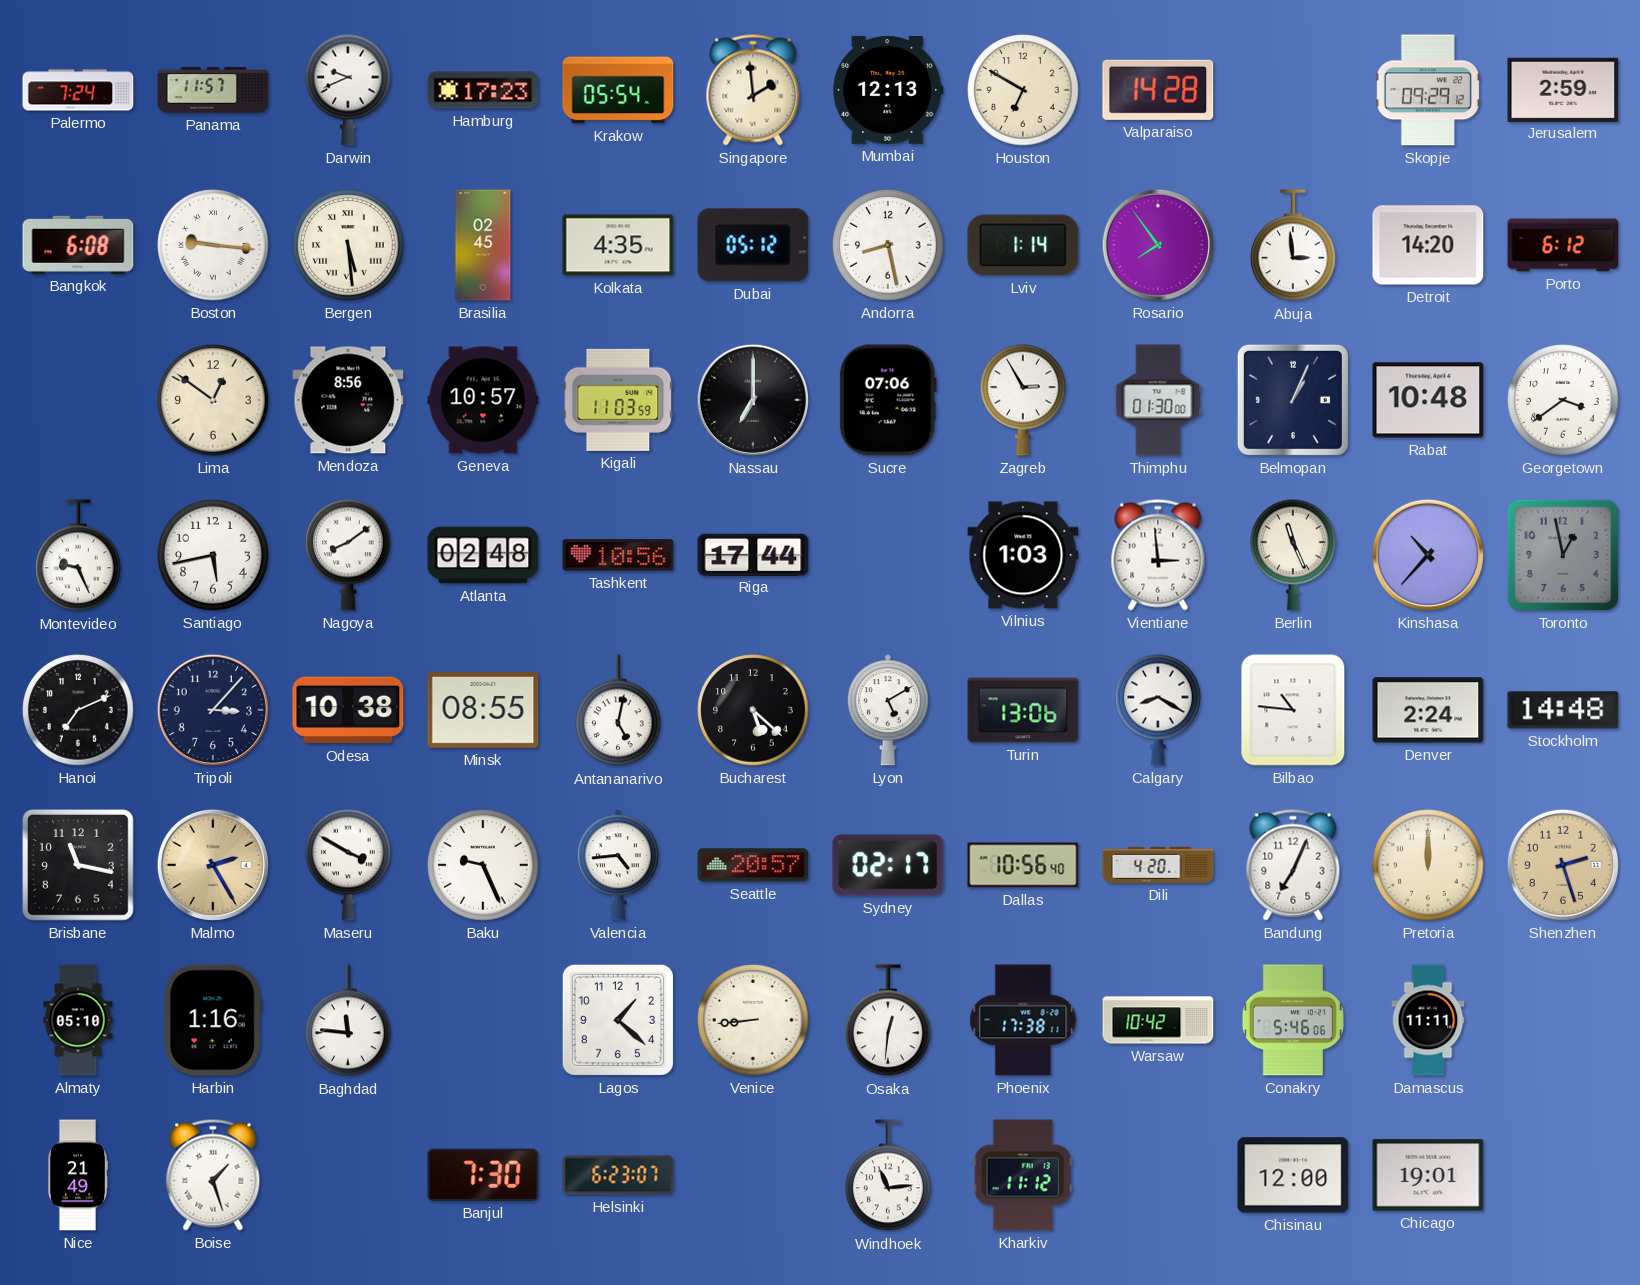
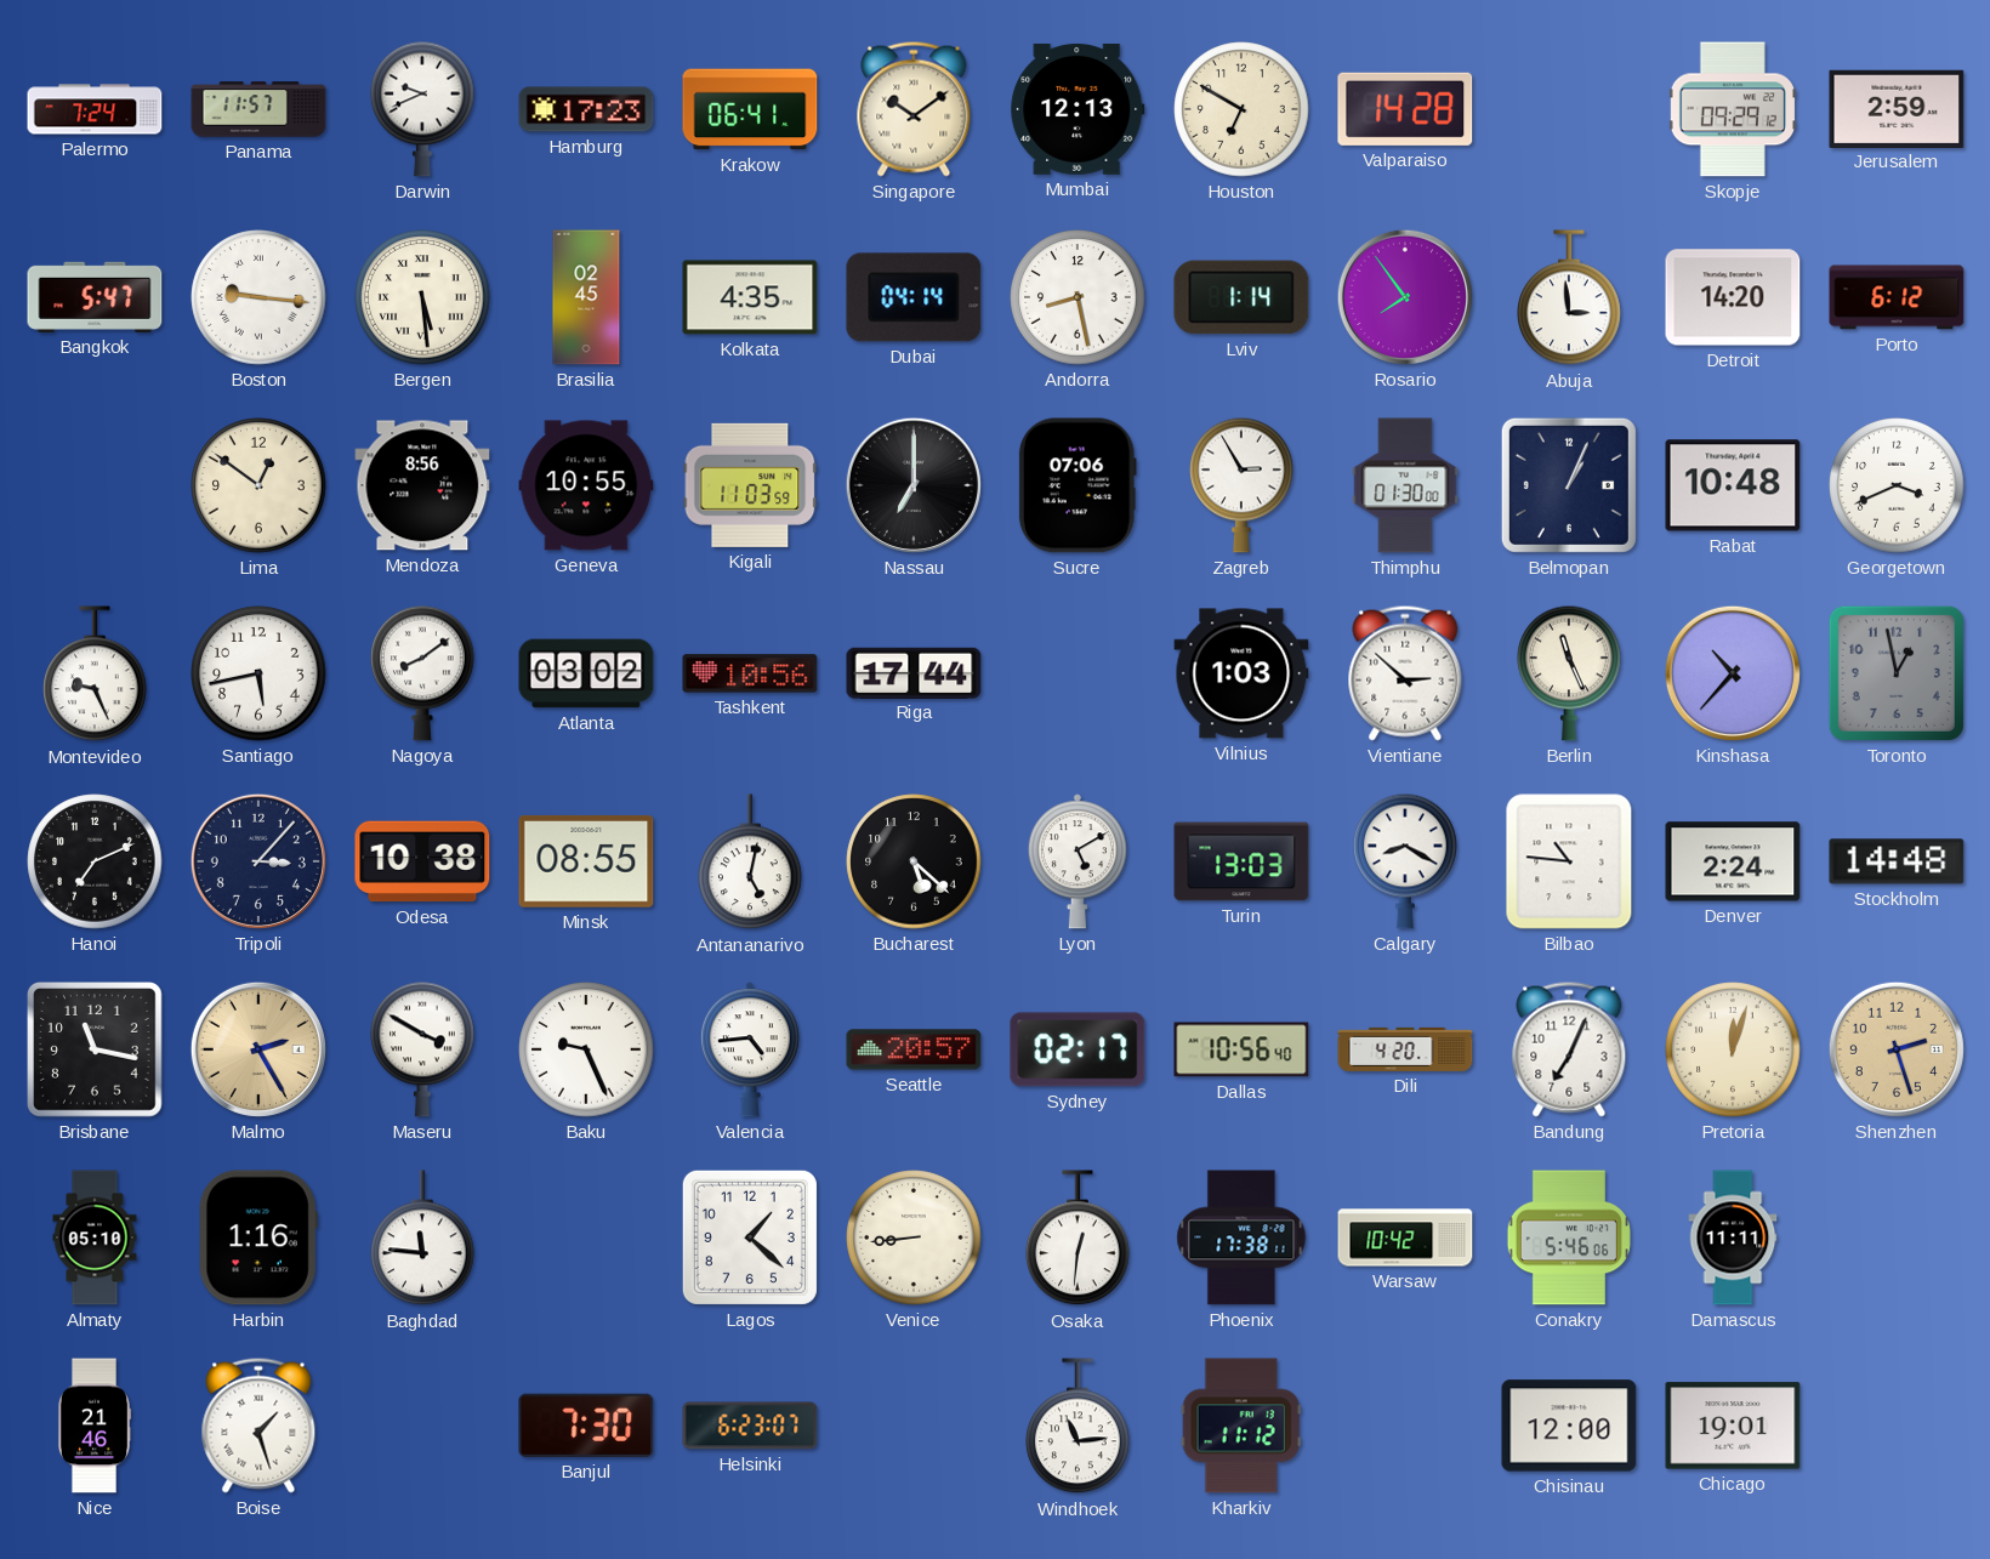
Krakow: 05:54 -> 06:41
Singapore: 1:59 -> 10:09
Bangkok: 6:08 -> 5:47
Dubai: 05:12 -> 04:14
Geneva: 10:57 -> 10:55
Georgetown: 3:39 -> 3:41
Atlanta: 02:48 -> 03:02
Vientiane: 2:59 -> 2:52
Turin: 13:06 -> 13:03
Pretoria: 12:00 -> 12:03
Nice: 21:49 -> 21:46
